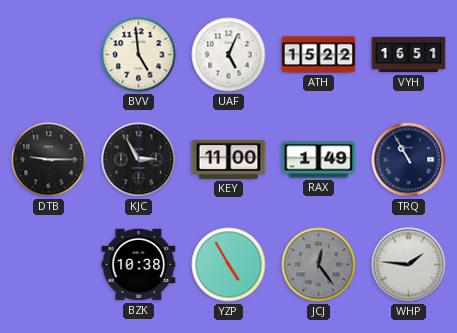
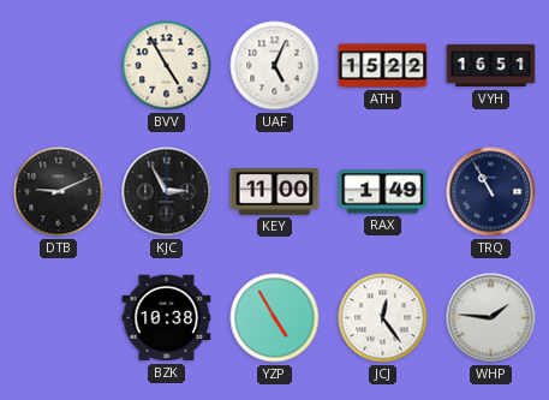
BVV: 4:59 -> 4:55
DTB: 9:15 -> 9:11
JCJ dial: grey -> white
